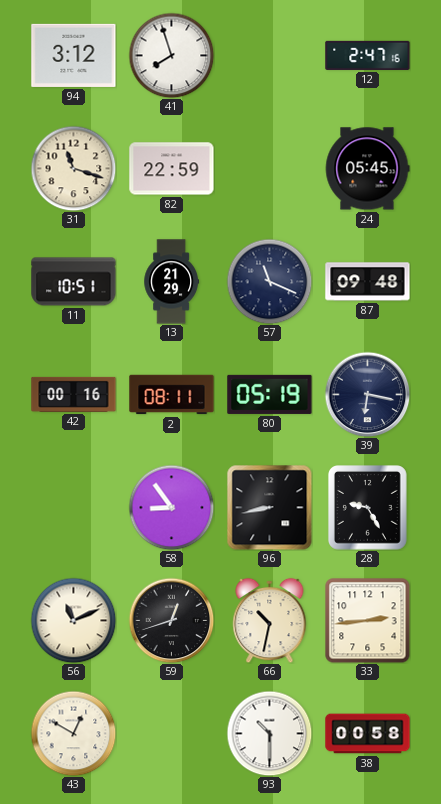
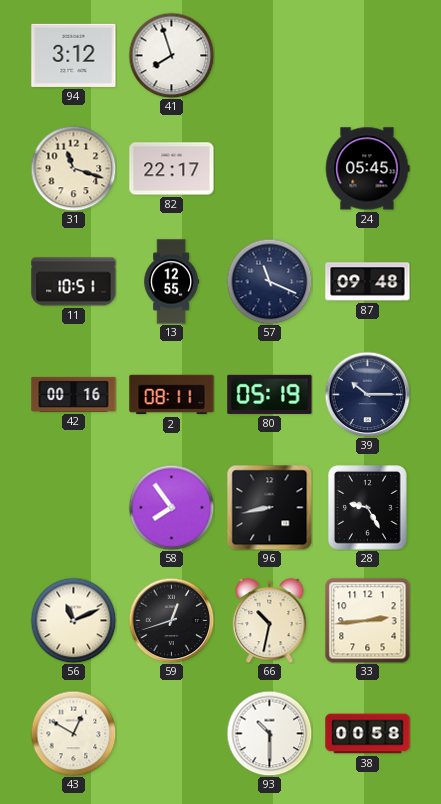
12: 2:47 -> none
82: 22:59 -> 22:17
13: 21:29 -> 12:55
39: 6:17 -> 10:15
58: 8:54 -> 7:54
